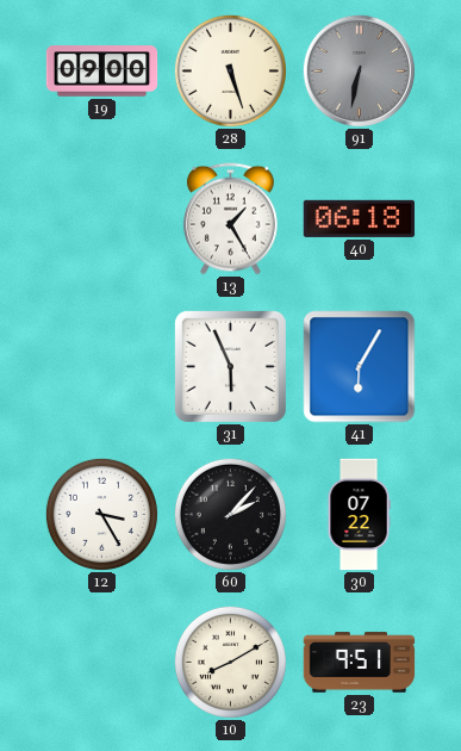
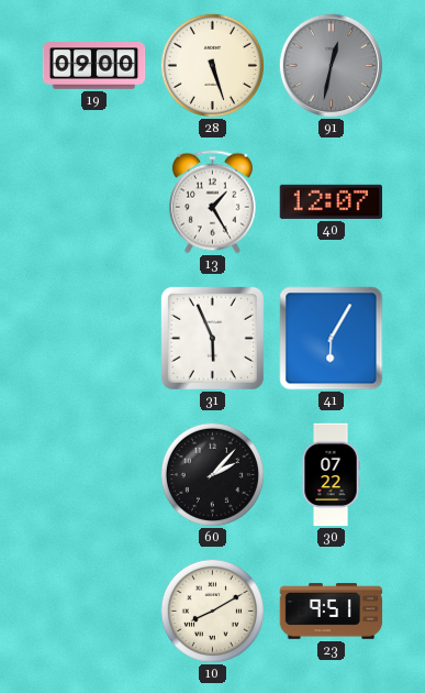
91: 6:32 -> 12:32
40: 06:18 -> 12:07
12: 3:25 -> none
